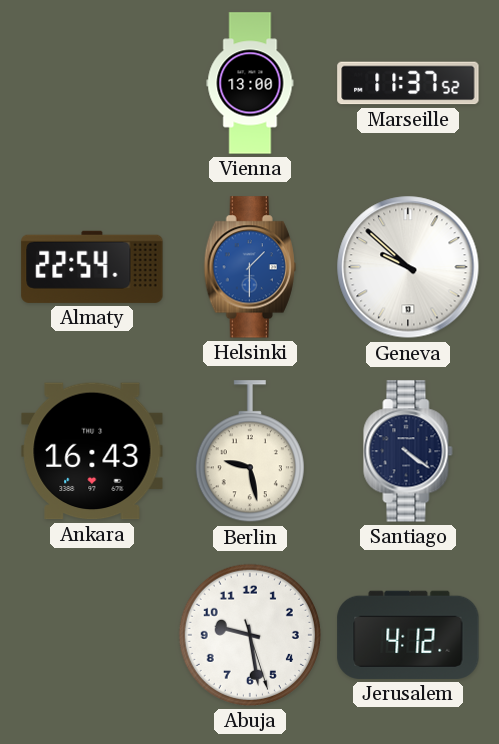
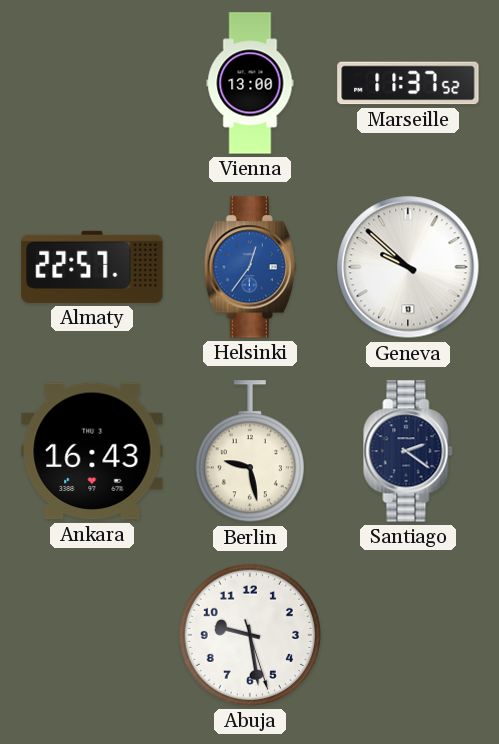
Almaty: 22:54 -> 22:57
Helsinki: 1:30 -> 12:36
Santiago: 4:21 -> 2:21
Jerusalem: 4:12 -> none
